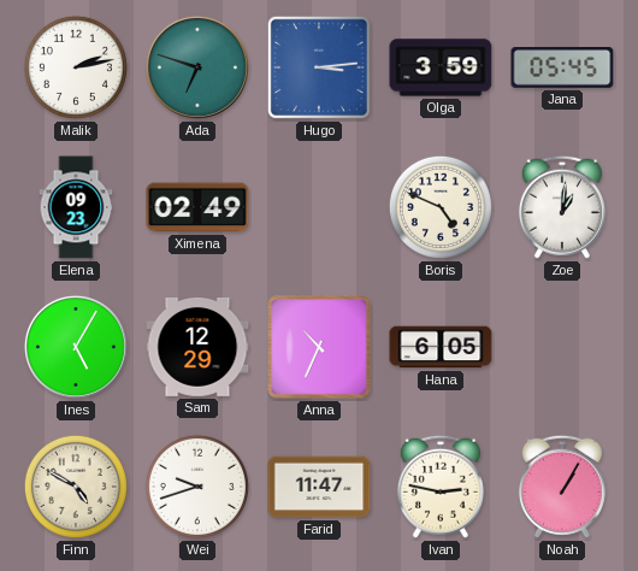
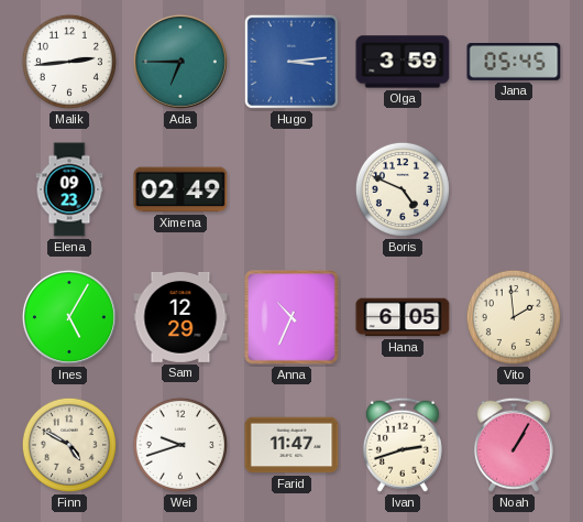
Malik: 2:13 -> 2:44
Ada: 6:48 -> 6:45
Zoe: 1:01 -> none
Vito: none -> 1:59
Ivan: 2:47 -> 2:42
